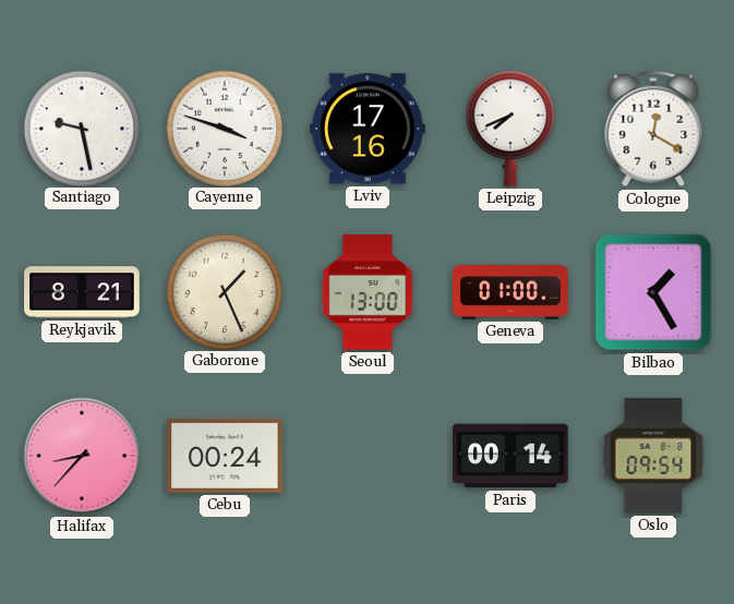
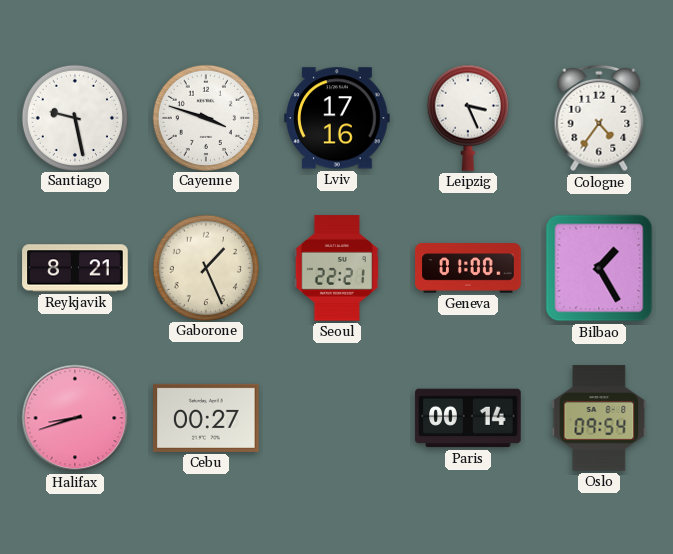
Leipzig: 7:41 -> 3:26
Cologne: 12:20 -> 4:36
Seoul: 13:00 -> 22:21
Halifax: 8:37 -> 8:42
Cebu: 00:24 -> 00:27
